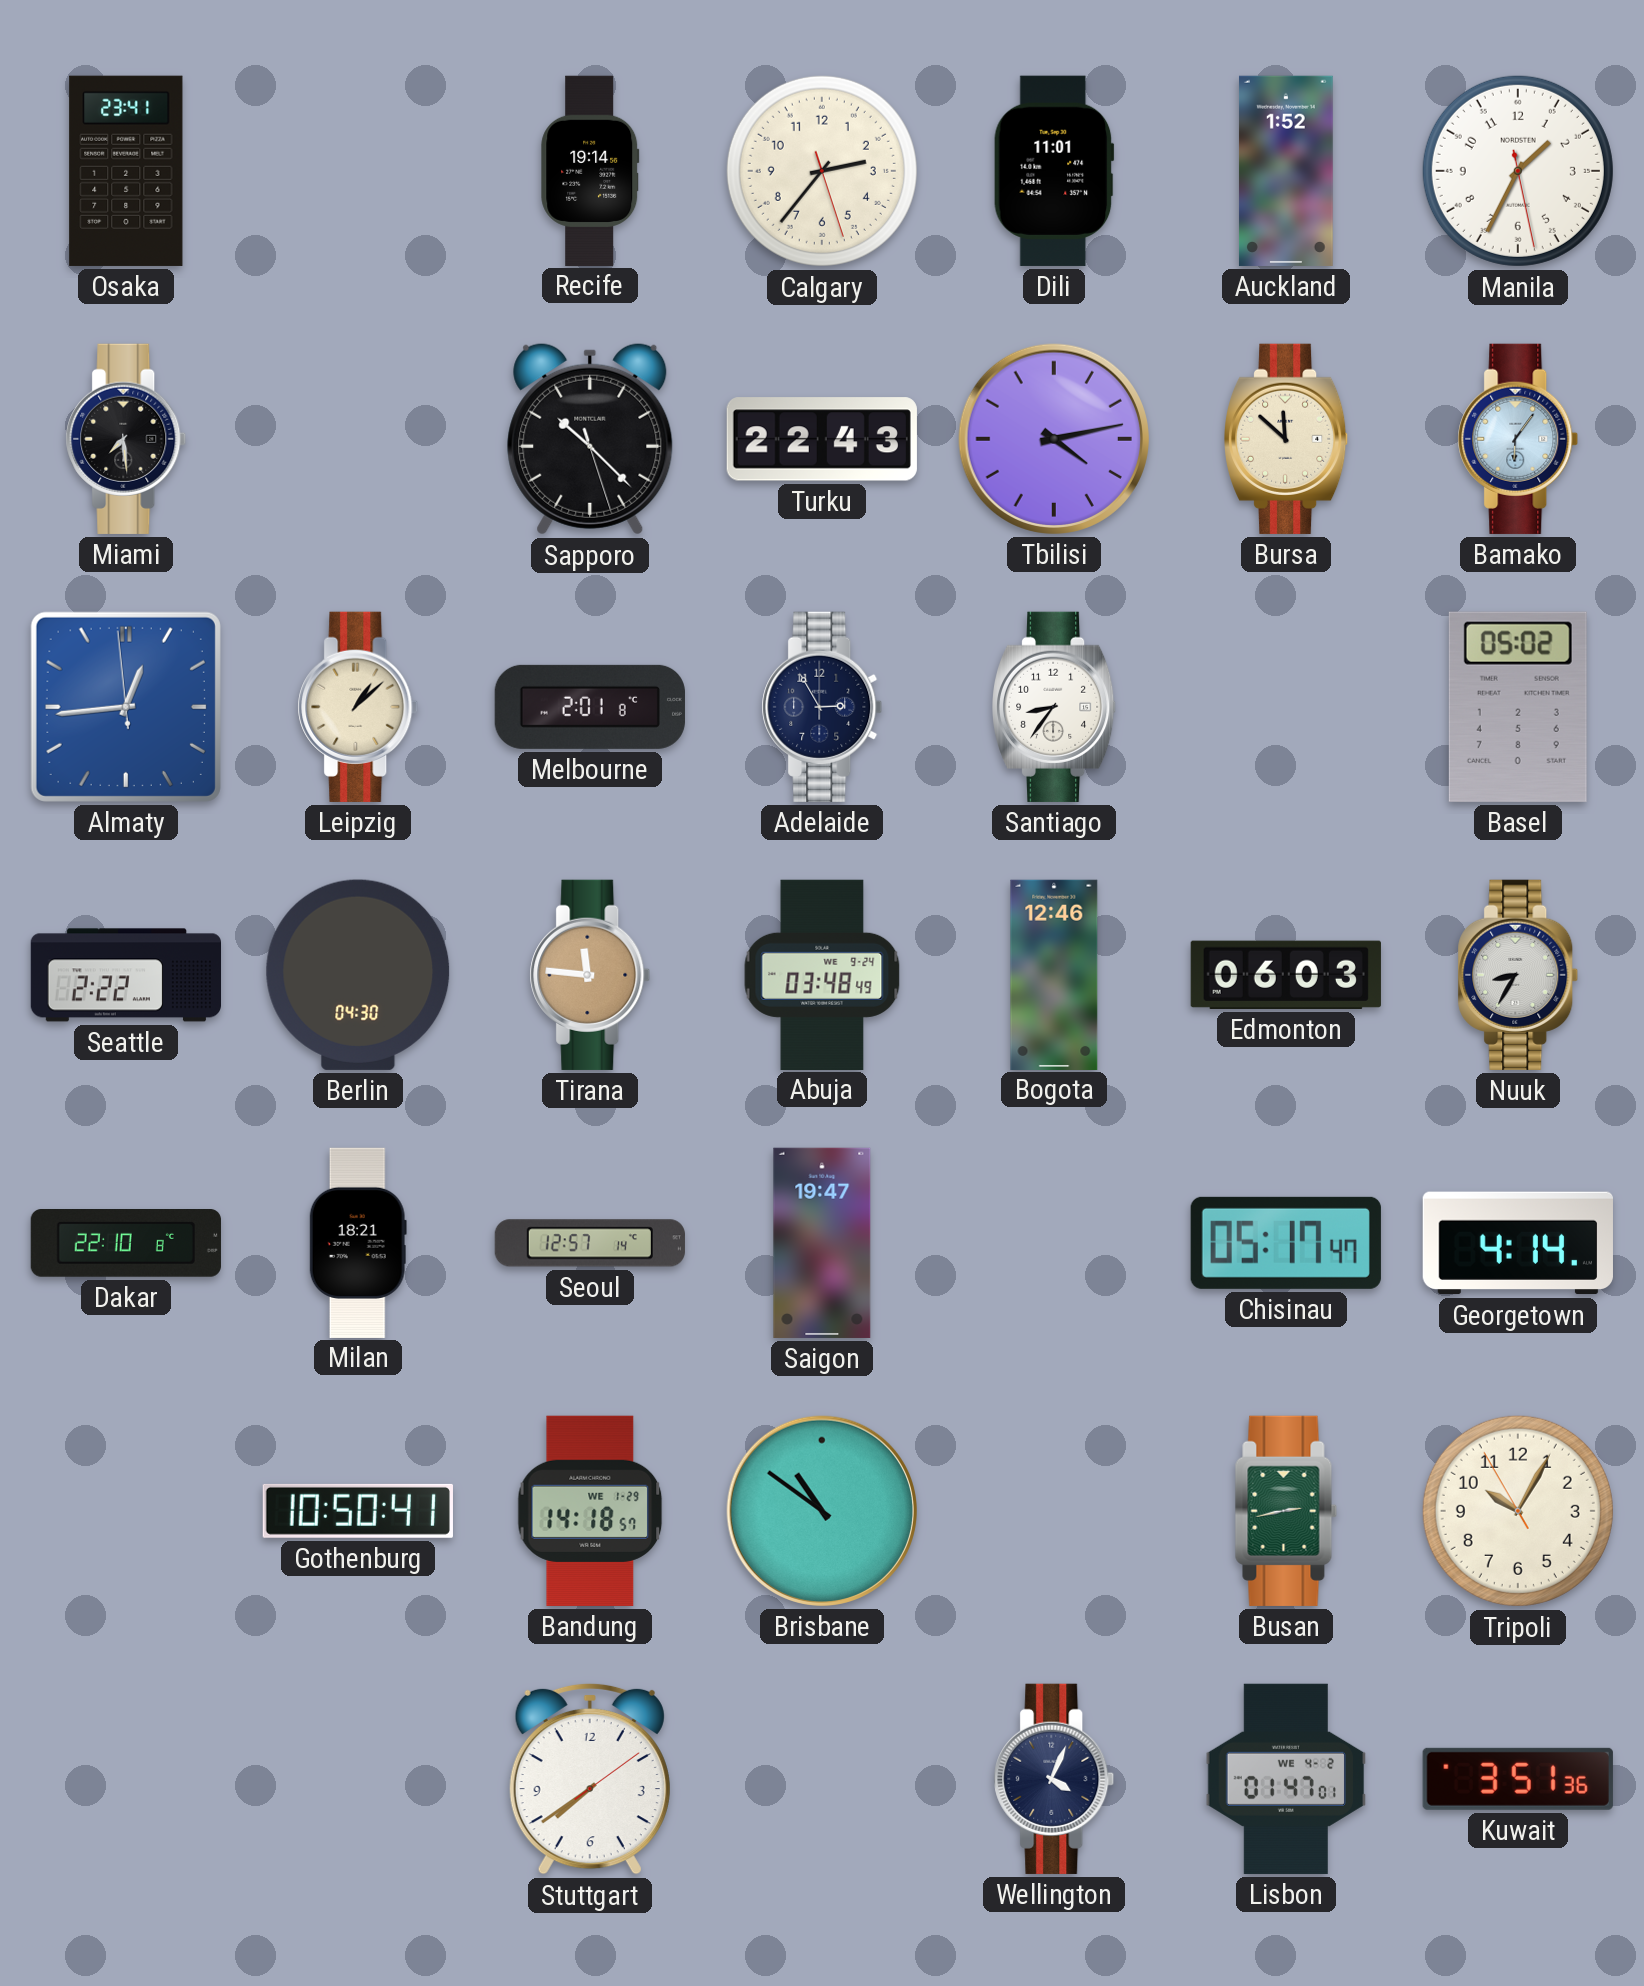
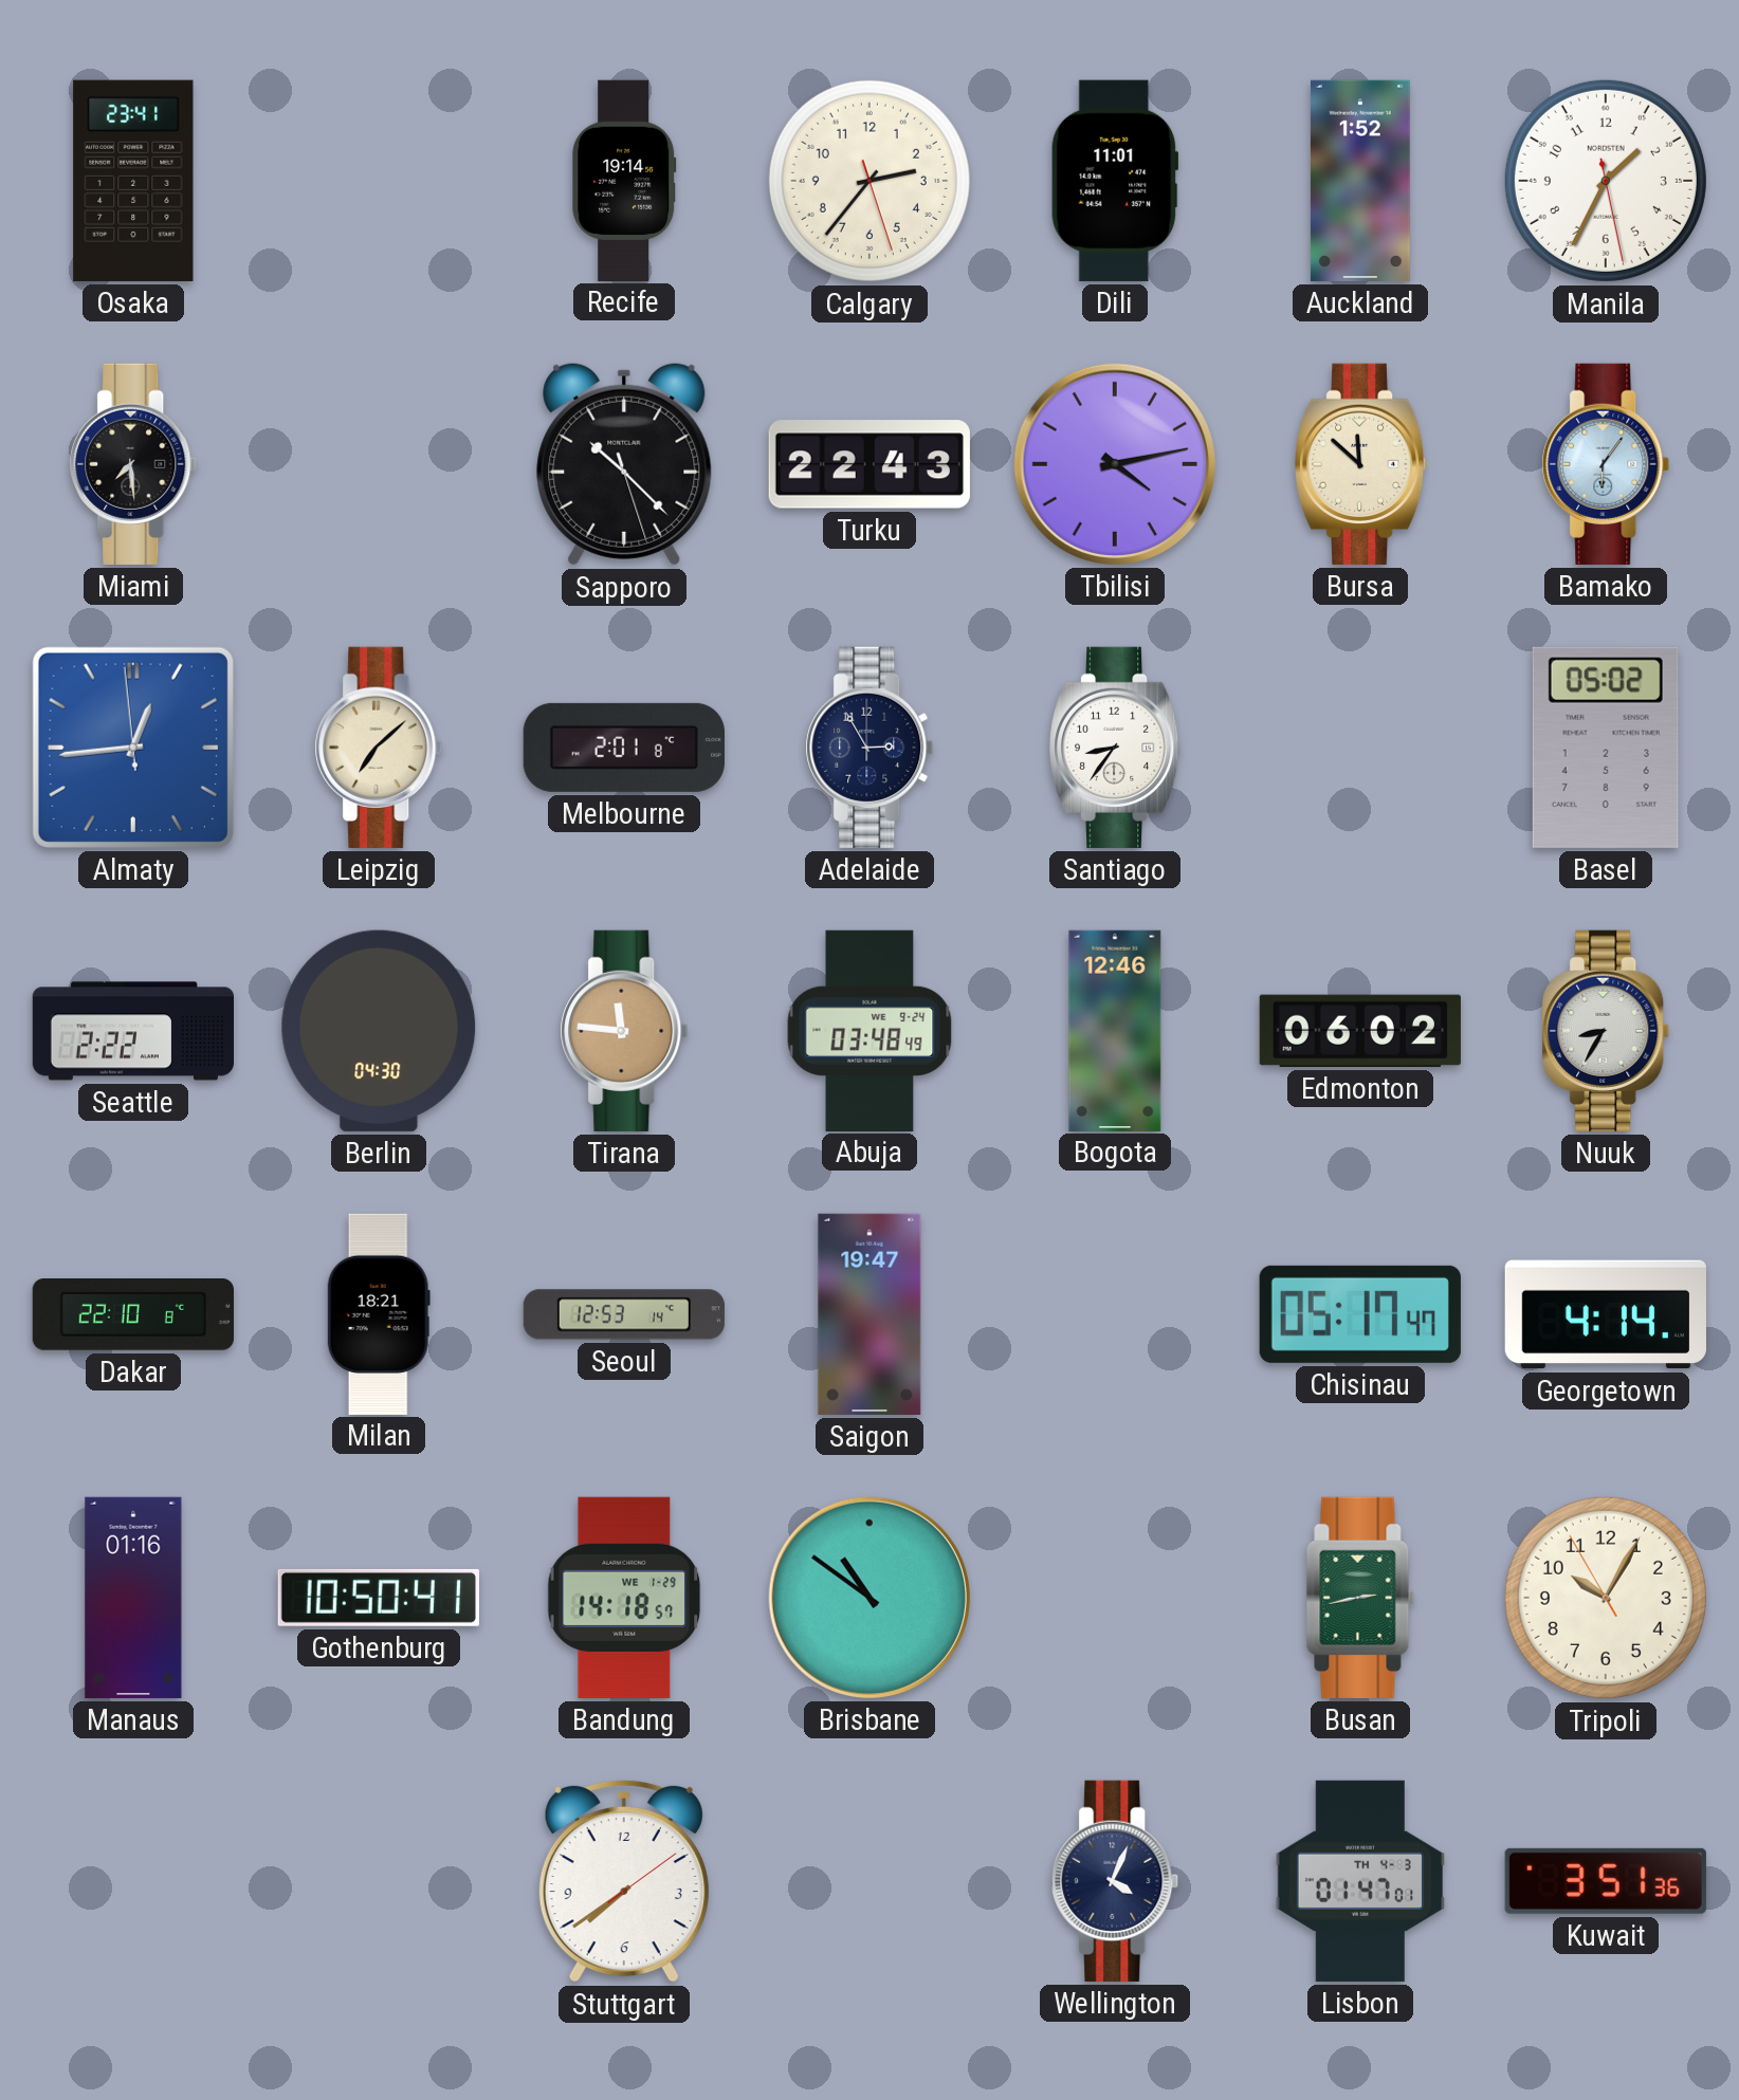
Leipzig: 1:08 -> 7:08
Edmonton: 06:03 -> 06:02
Seoul: 12:57 -> 12:53
Manaus: none -> 01:16
Lisbon date: WE 4-2 -> TH 4-3
